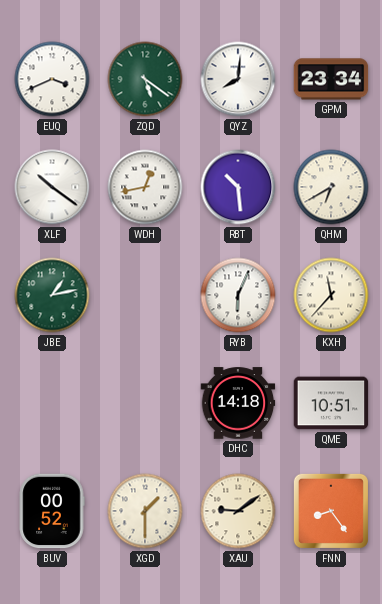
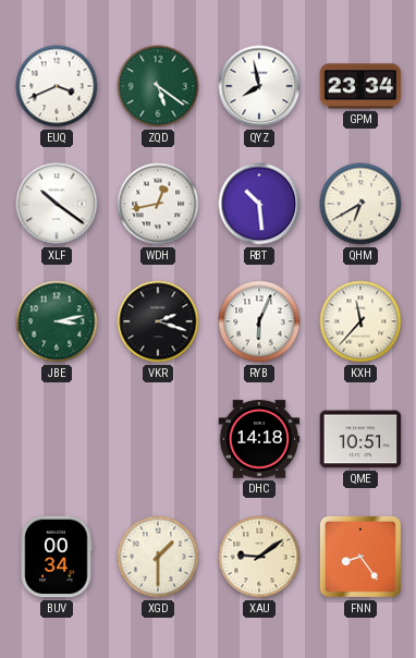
QYZ: 8:01 -> 7:58
JBE: 1:13 -> 3:13
VKR: none -> 2:18
BUV: 00:52 -> 00:34
